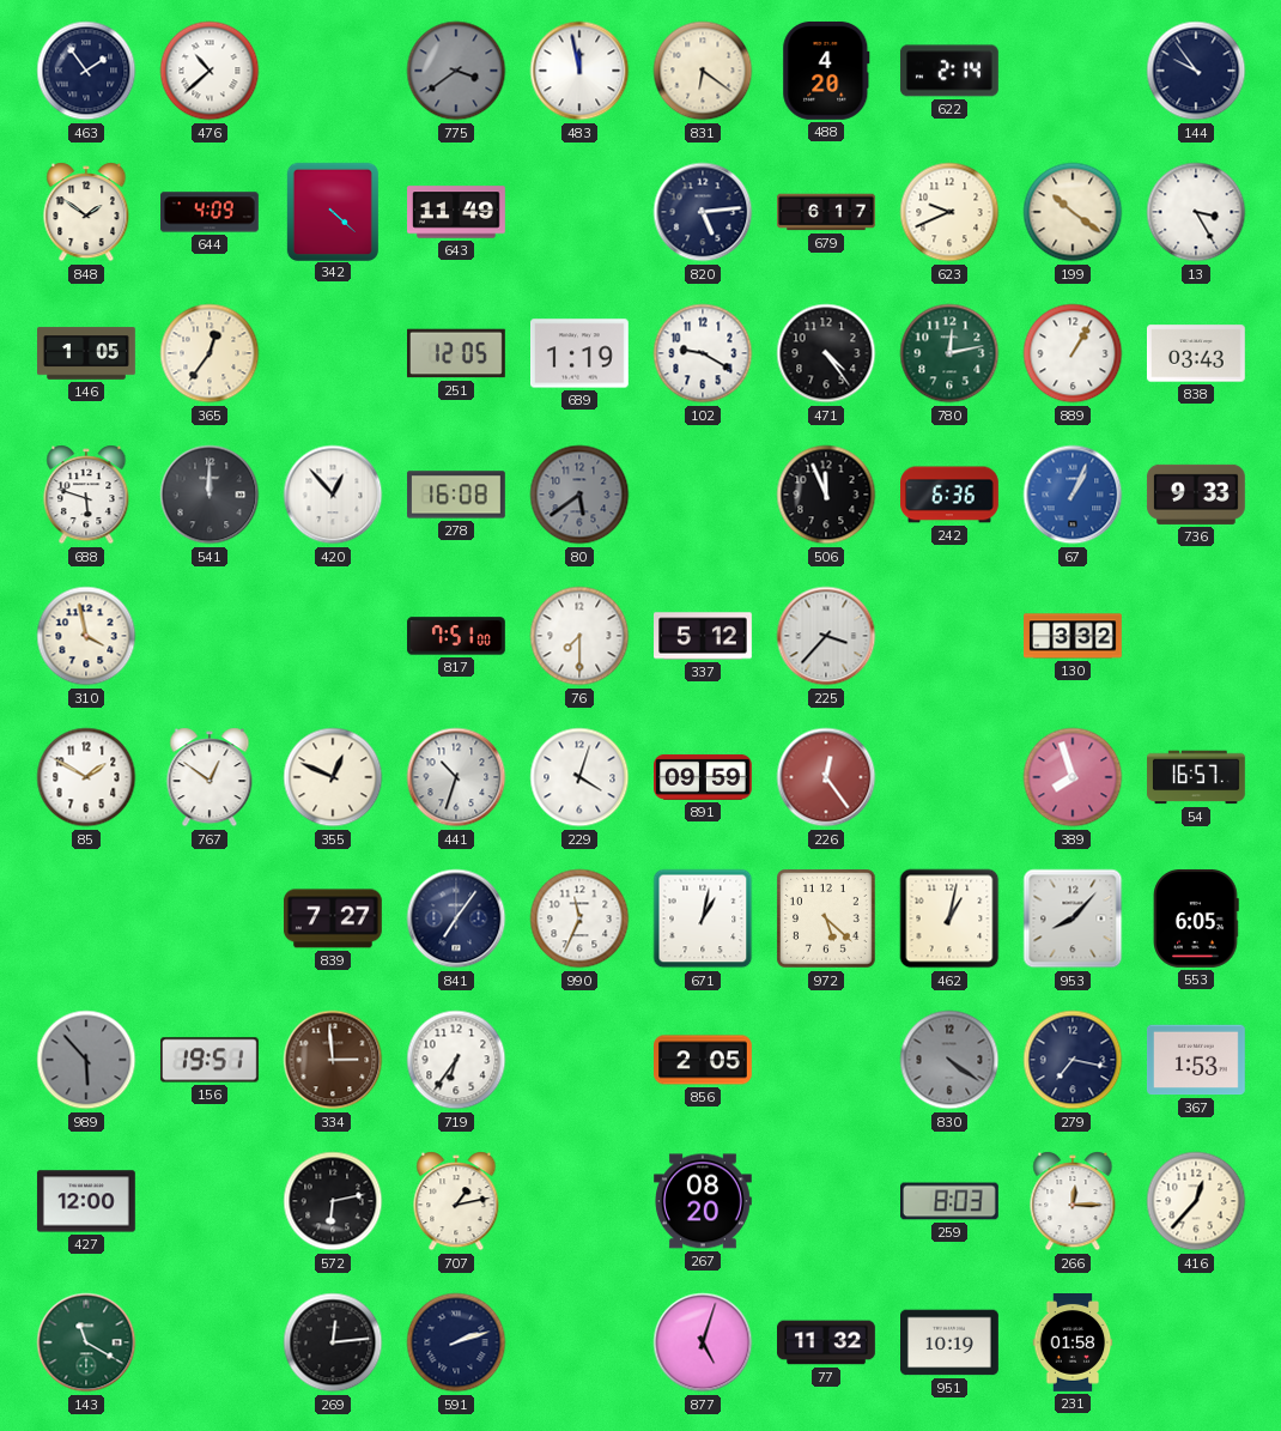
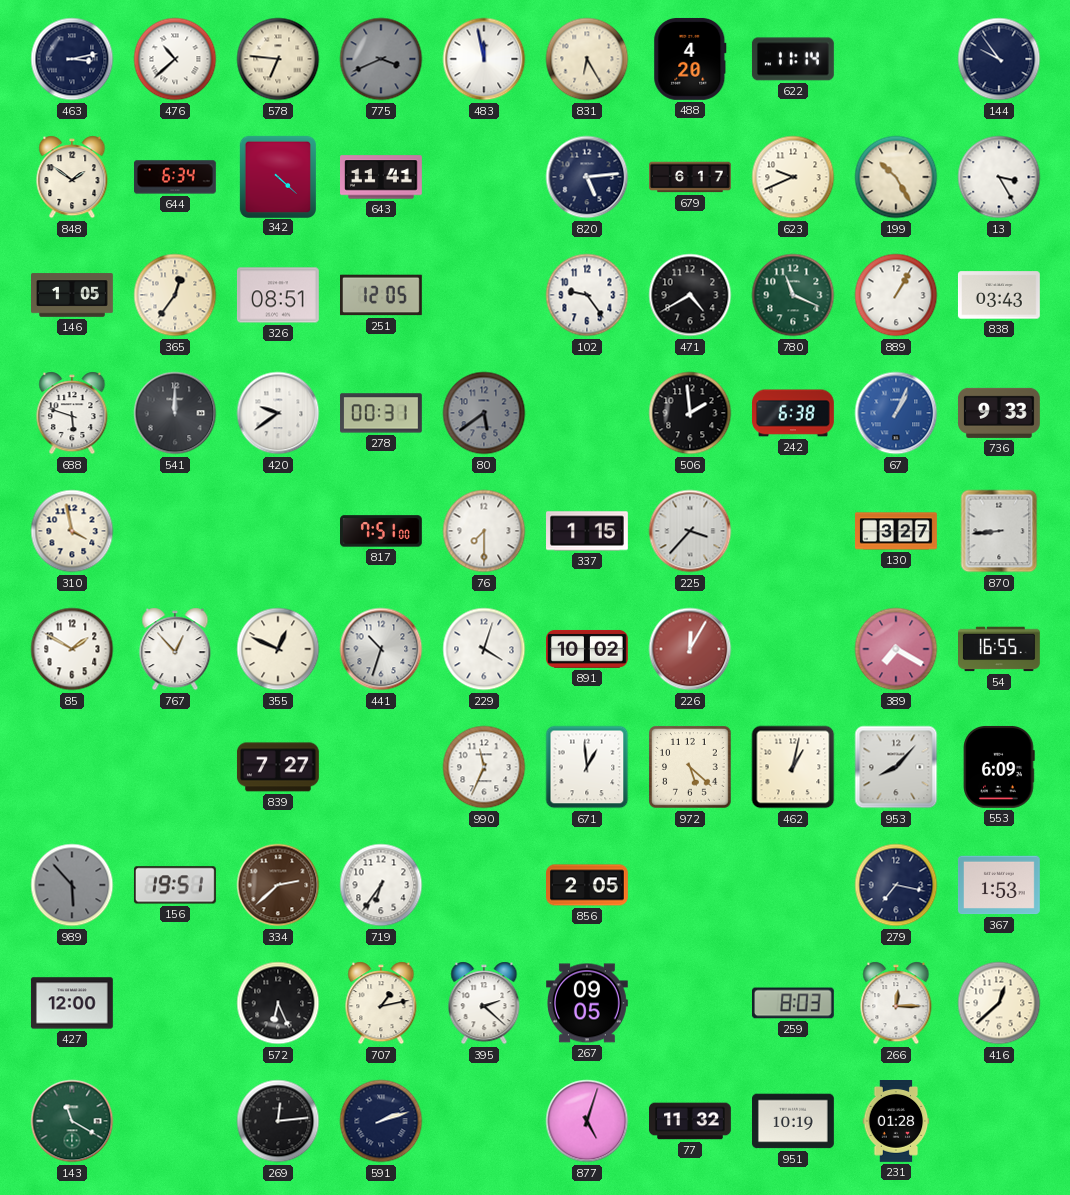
463: 1:54 -> 3:13
578: none -> 6:46
775: 3:39 -> 3:41
831: 6:21 -> 6:25
622: 2:14 -> 11:14
644: 4:09 -> 6:34
643: 11:49 -> 11:41
199: 10:21 -> 10:25
326: none -> 08:51
689: 1:19 -> none
102: 9:20 -> 9:24
471: 4:24 -> 4:40
780: 12:13 -> 11:19
420: 12:53 -> 9:39
278: 16:08 -> 00:31
506: 11:56 -> 1:59
242: 6:36 -> 6:38
337: 5:12 -> 1:15
130: 3:32 -> 3:27
870: none -> 8:44
767: 12:51 -> 12:53
891: 09:59 -> 10:02
226: 12:24 -> 12:05
389: 7:57 -> 7:20
54: 16:57 -> 16:55
841: 7:06 -> none
671: 1:02 -> 12:59
553: 6:05 -> 6:09
334: 2:59 -> 2:38
830: 4:21 -> none
572: 6:13 -> 6:26
395: none -> 2:22
267: 08:20 -> 09:05
416: 12:37 -> 12:38
231: 01:58 -> 01:28
